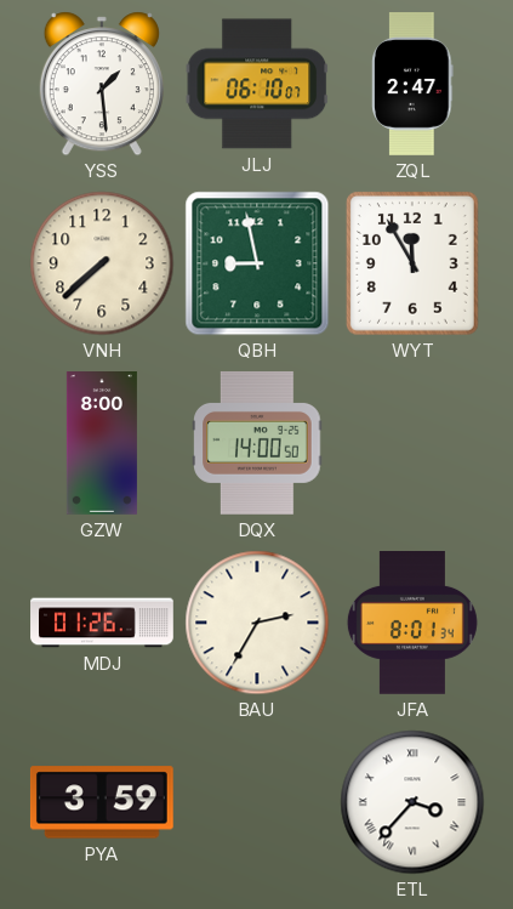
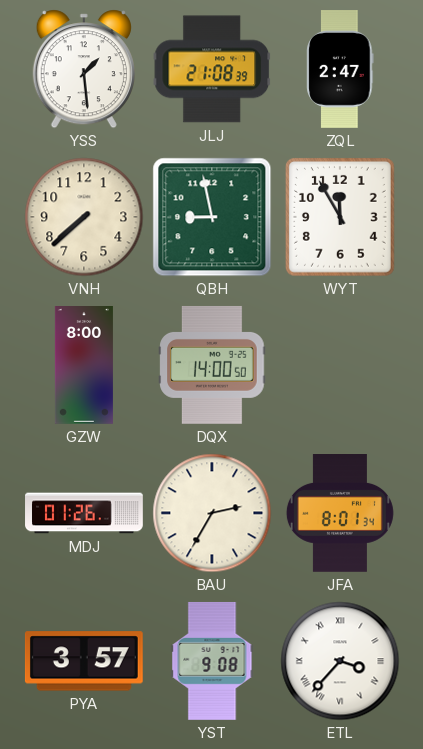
JLJ: 06:10 -> 21:08
PYA: 3:59 -> 3:57
YST: none -> 9:08
